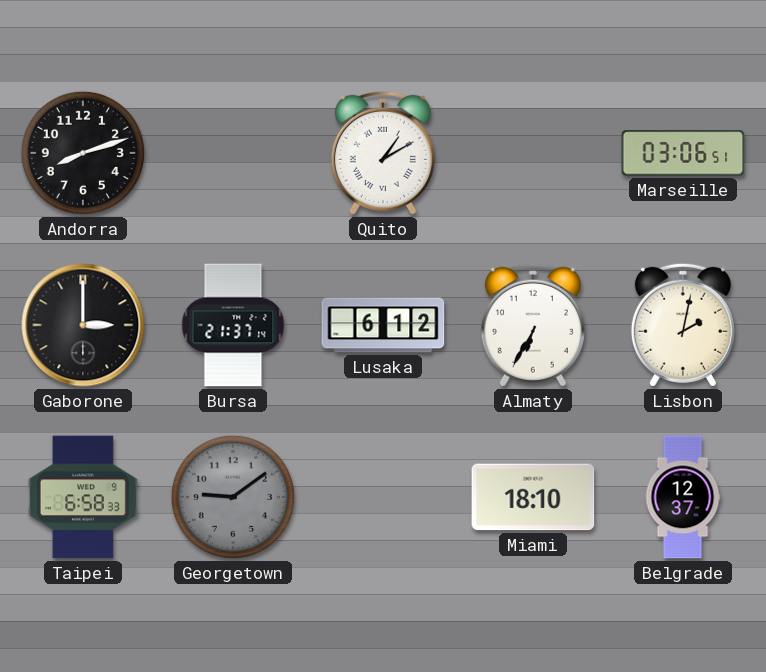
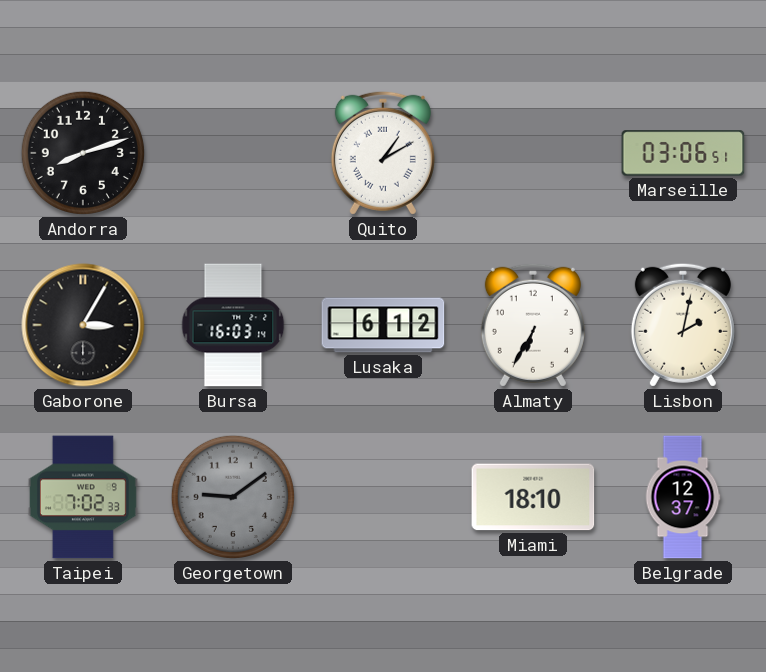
Gaborone: 3:00 -> 3:05
Bursa: 21:37 -> 16:03
Taipei: 6:58 -> 7:02
